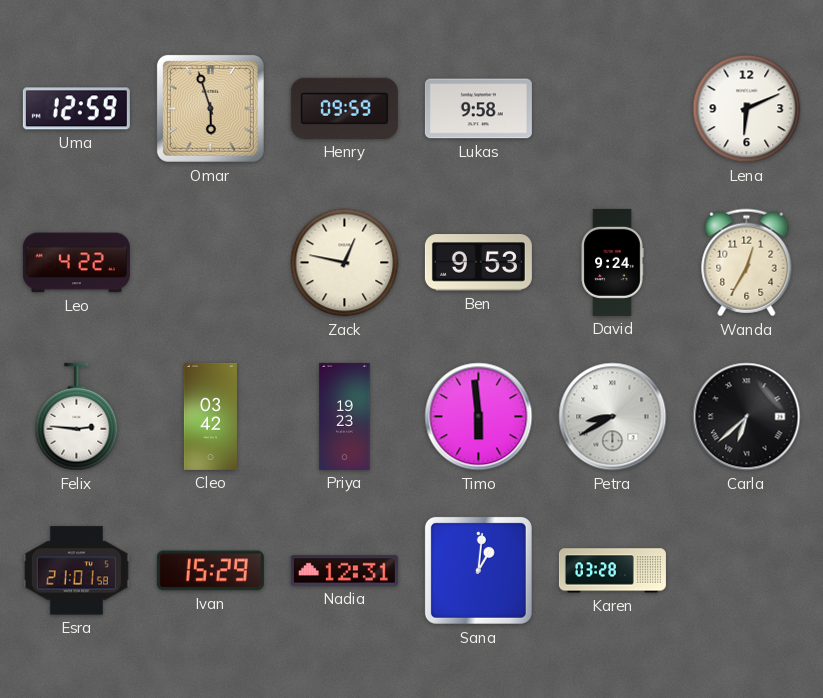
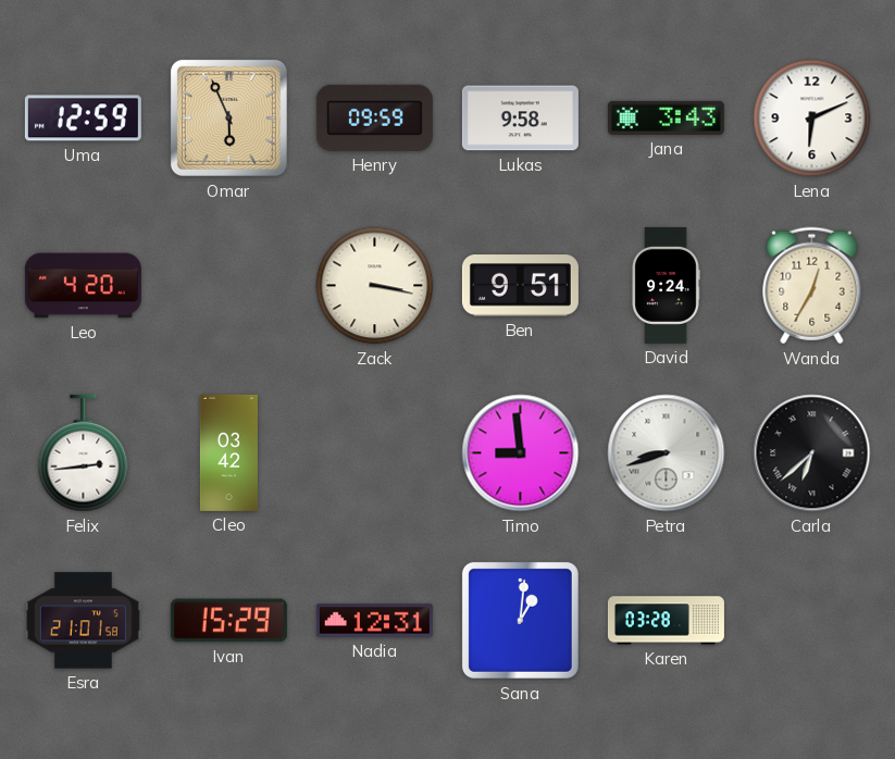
Omar: 5:57 -> 5:56
Jana: none -> 3:43
Leo: 4:22 -> 4:20
Zack: 12:47 -> 3:17
Ben: 9:53 -> 9:51
Felix: 2:46 -> 2:44
Priya: 19:23 -> none
Timo: 5:59 -> 8:59
Petra: 8:40 -> 8:42
